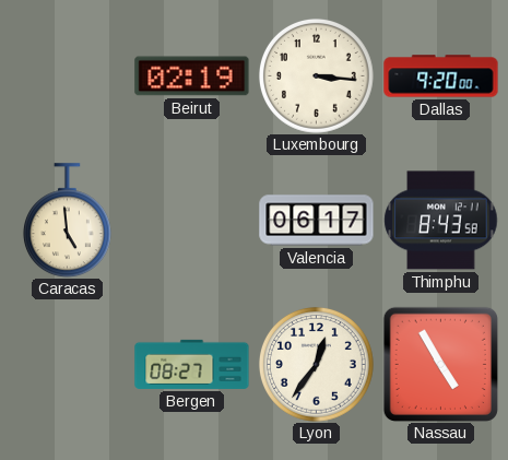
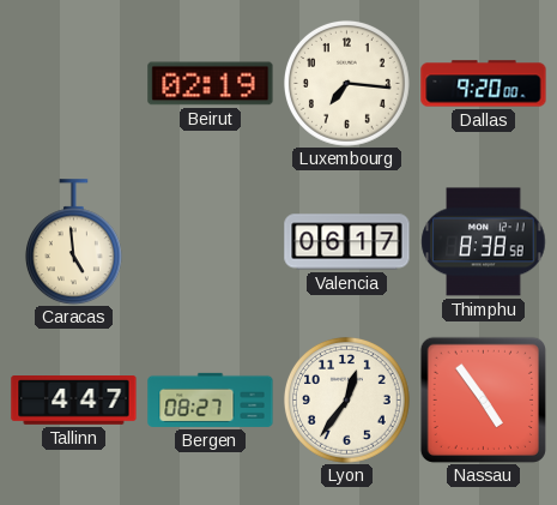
Luxembourg: 3:16 -> 7:16
Thimphu: 8:43 -> 8:38
Tallinn: none -> 4:47
Nassau: 4:55 -> 4:54
